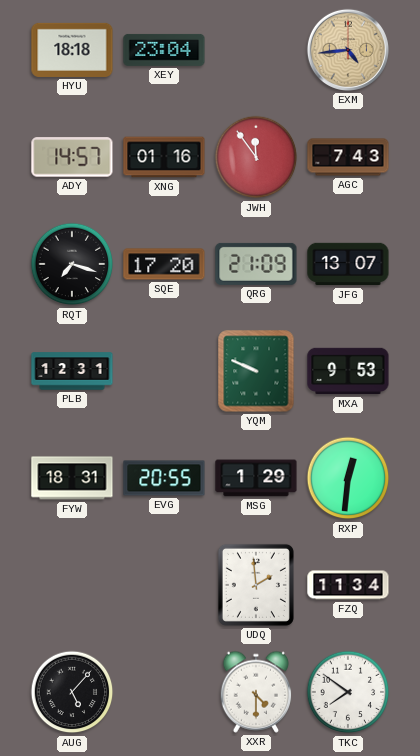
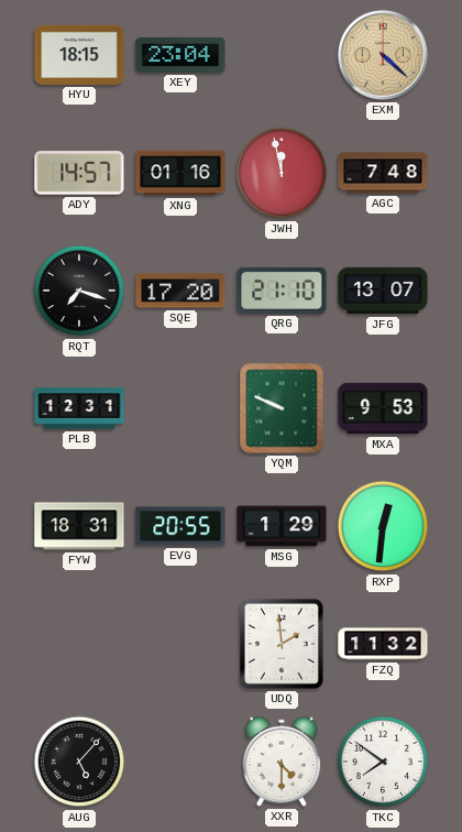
HYU: 18:18 -> 18:15
EXM: 4:44 -> 4:22
JWH: 11:54 -> 11:58
AGC: 7:43 -> 7:48
QRG: 21:09 -> 21:10
FZQ: 11:34 -> 11:32
